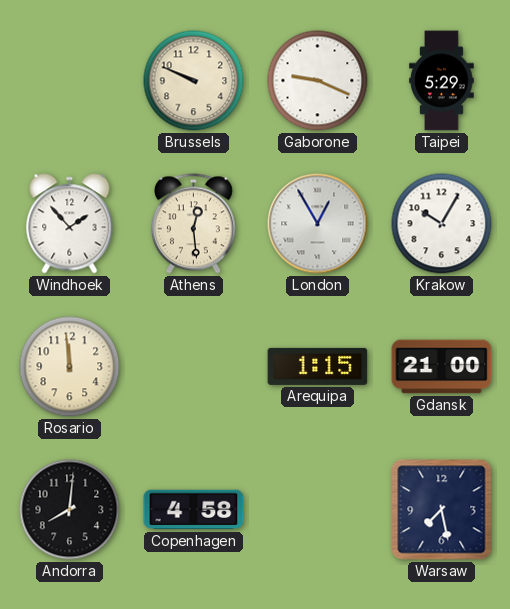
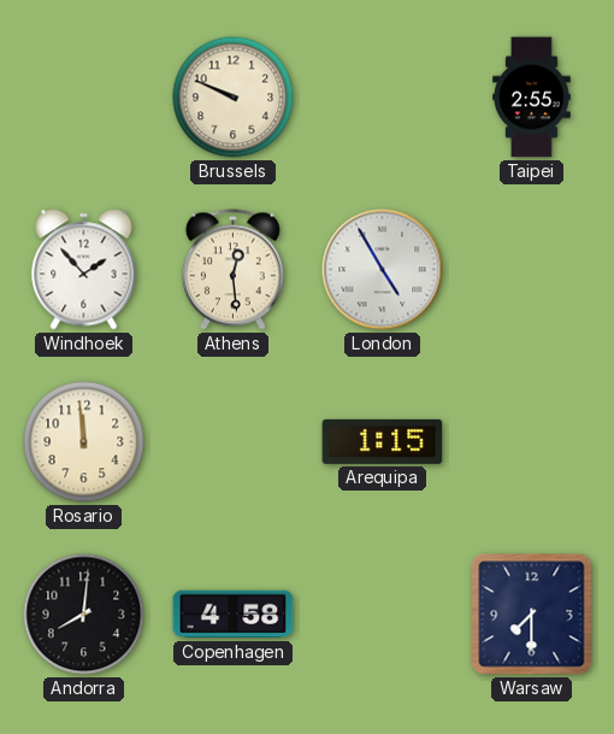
Gaborone: 9:19 -> none
Taipei: 5:29 -> 2:55
London: 12:55 -> 4:55
Krakow: 10:05 -> none
Gdansk: 21:00 -> none
Warsaw: 7:28 -> 7:30
